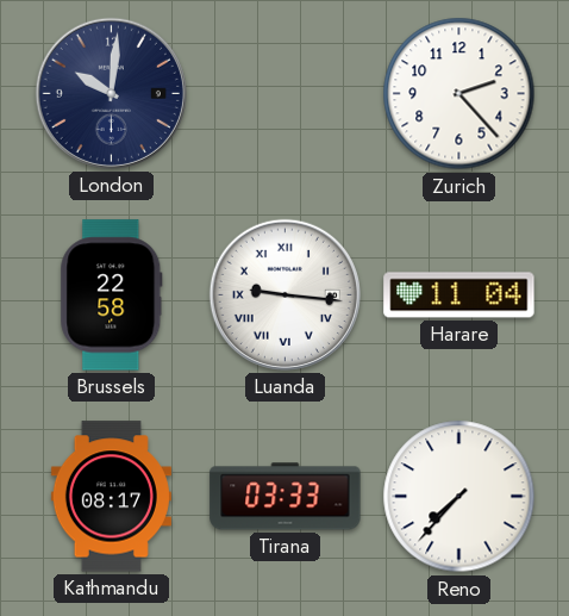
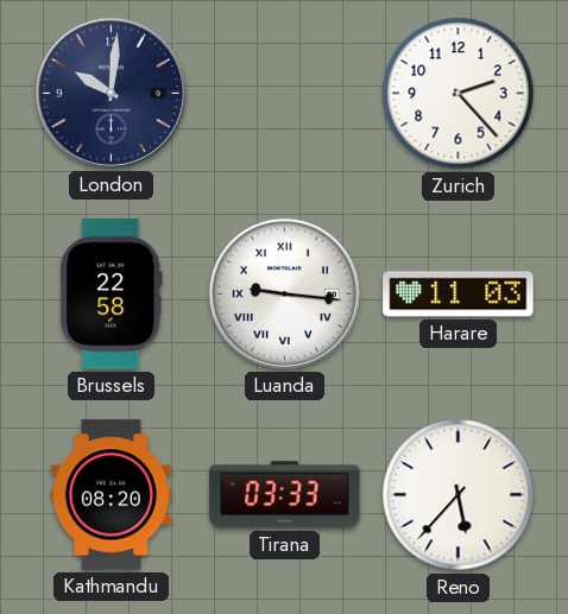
Harare: 11:04 -> 11:03
Kathmandu: 08:17 -> 08:20
Reno: 7:37 -> 5:37
